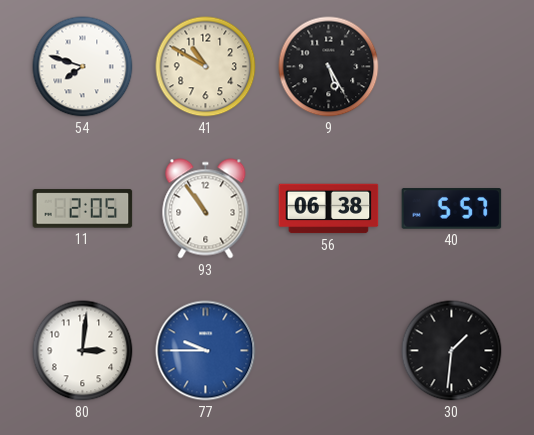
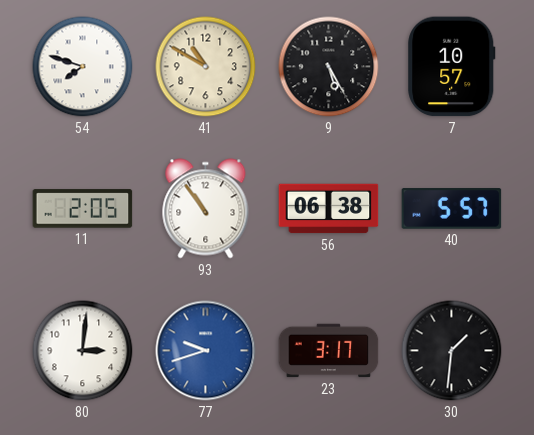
7: none -> 10:57
77: 9:45 -> 9:42
23: none -> 3:17
